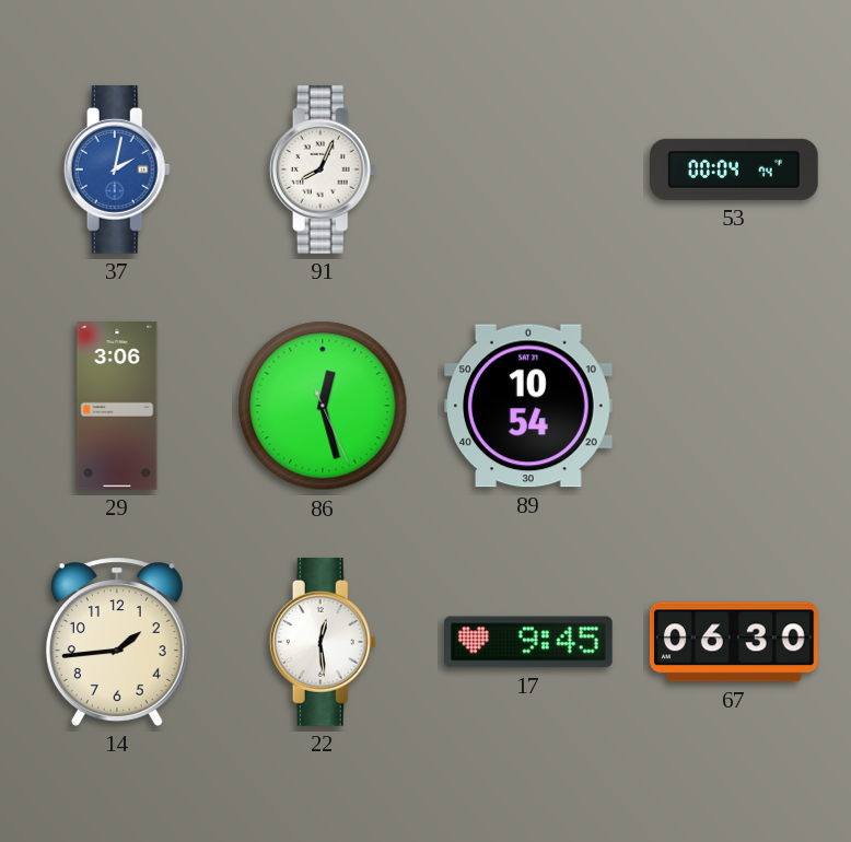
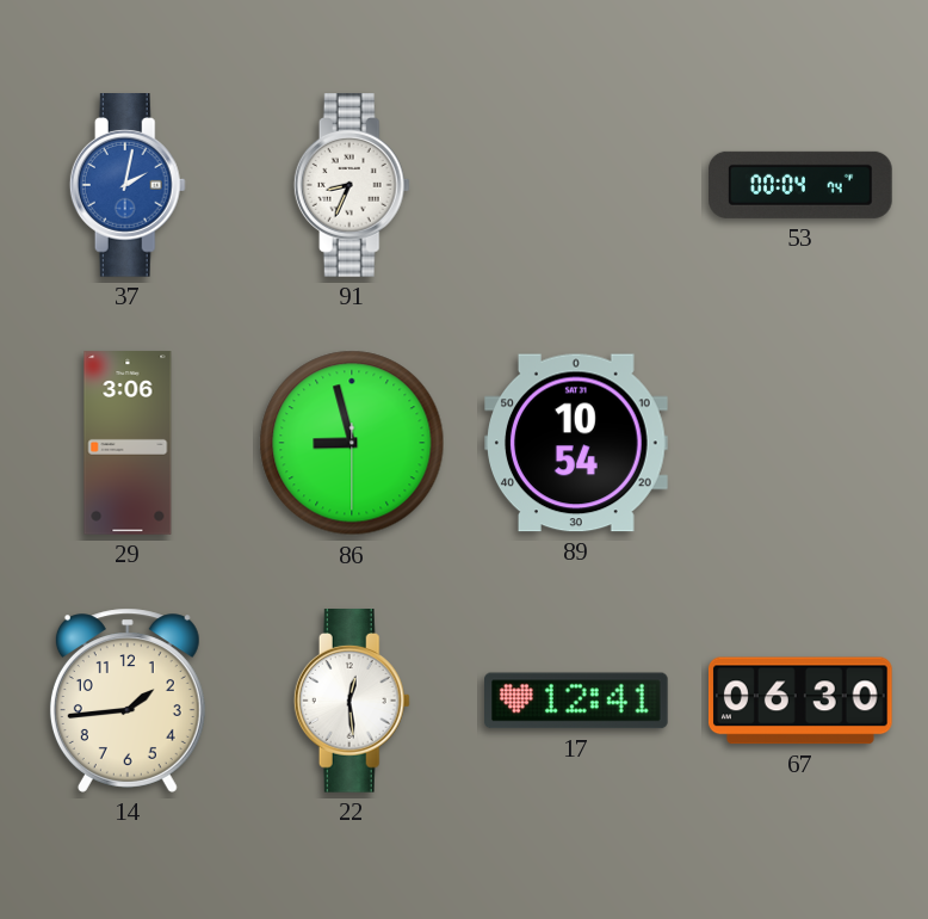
91: 8:04 -> 8:34
86: 12:27 -> 8:57
17: 9:45 -> 12:41
